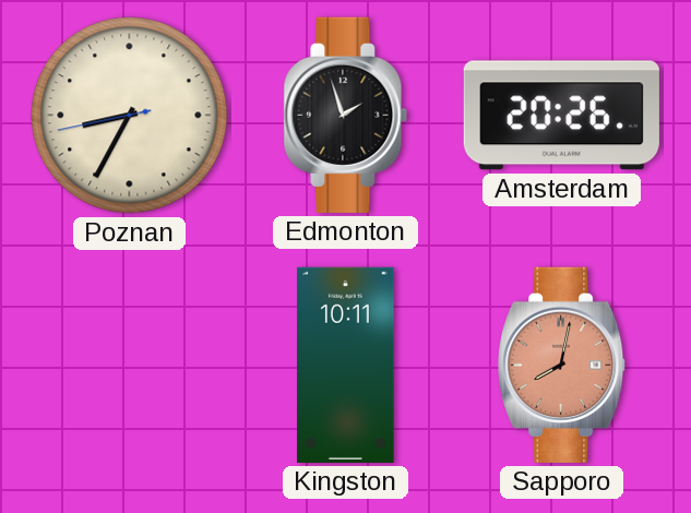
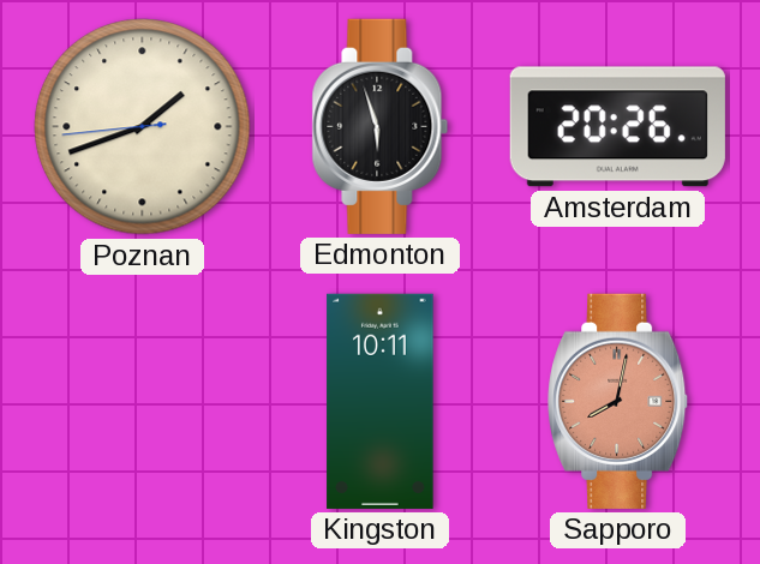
Poznan: 8:34 -> 1:41
Edmonton: 1:57 -> 5:57
